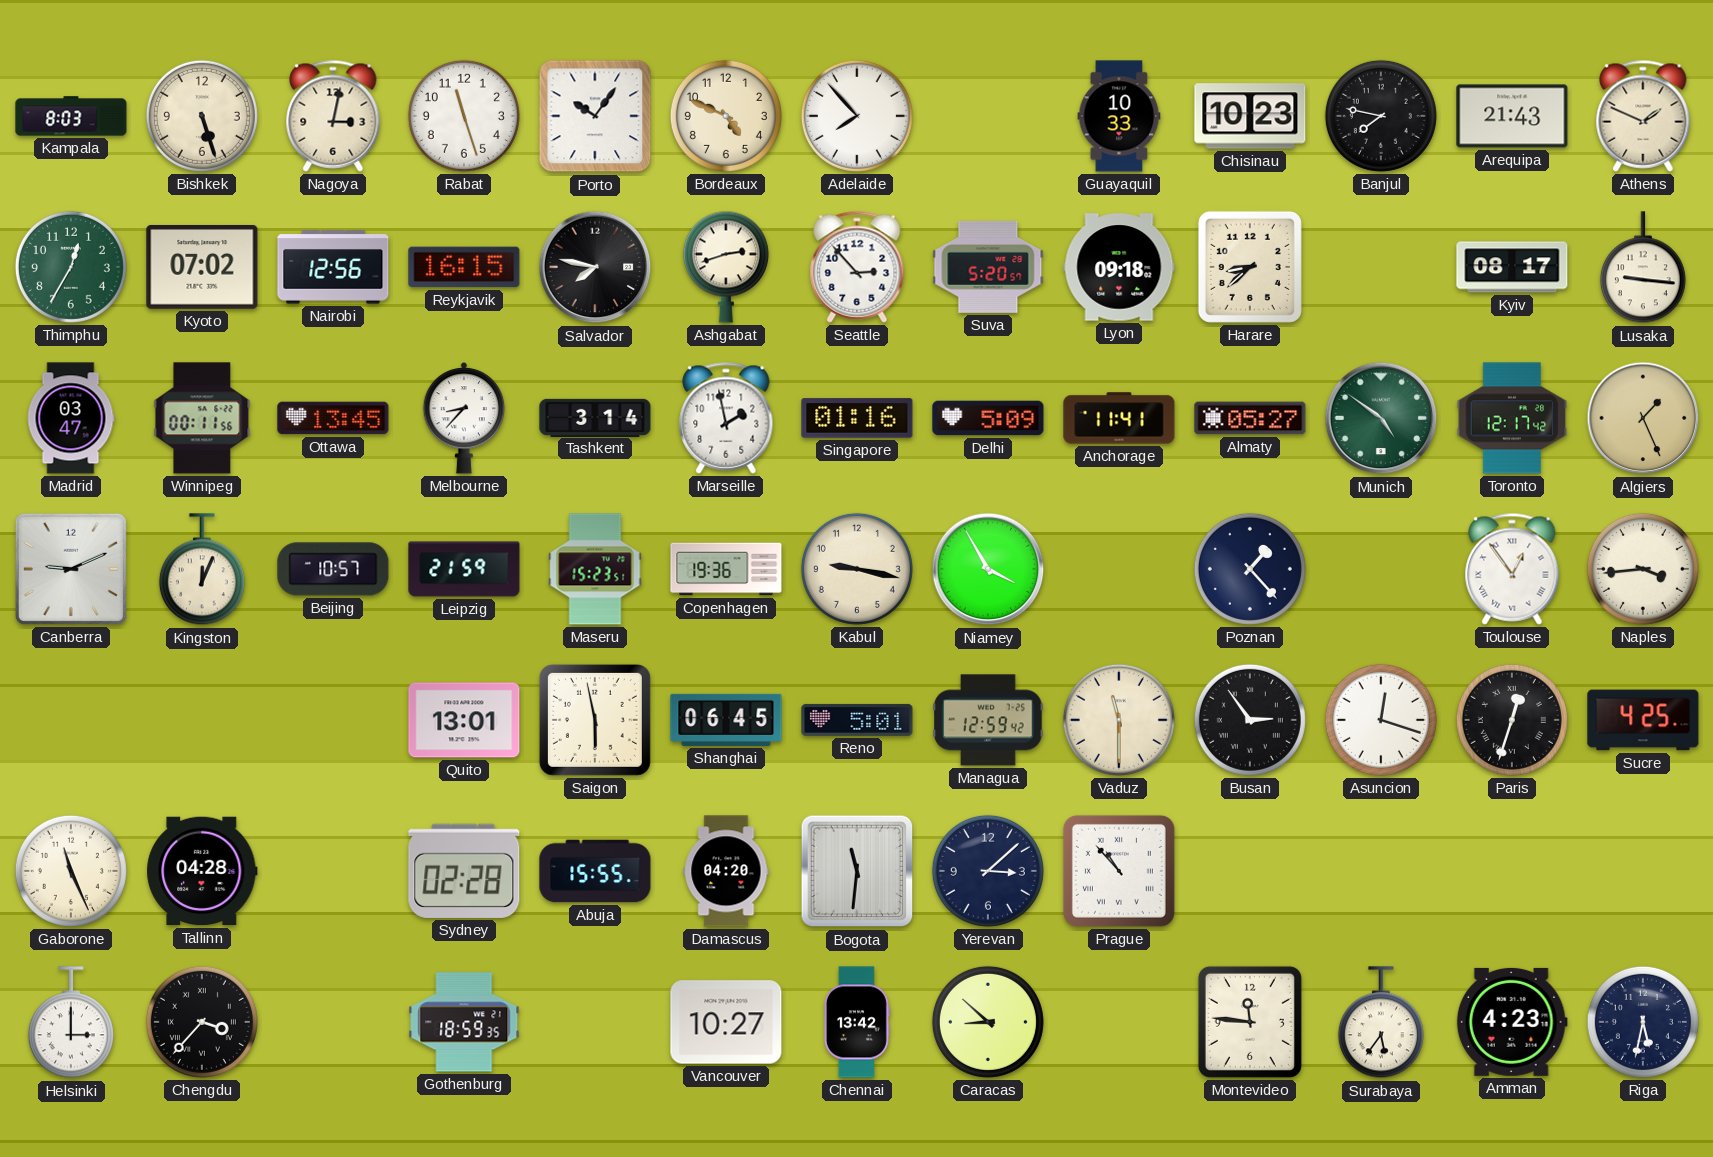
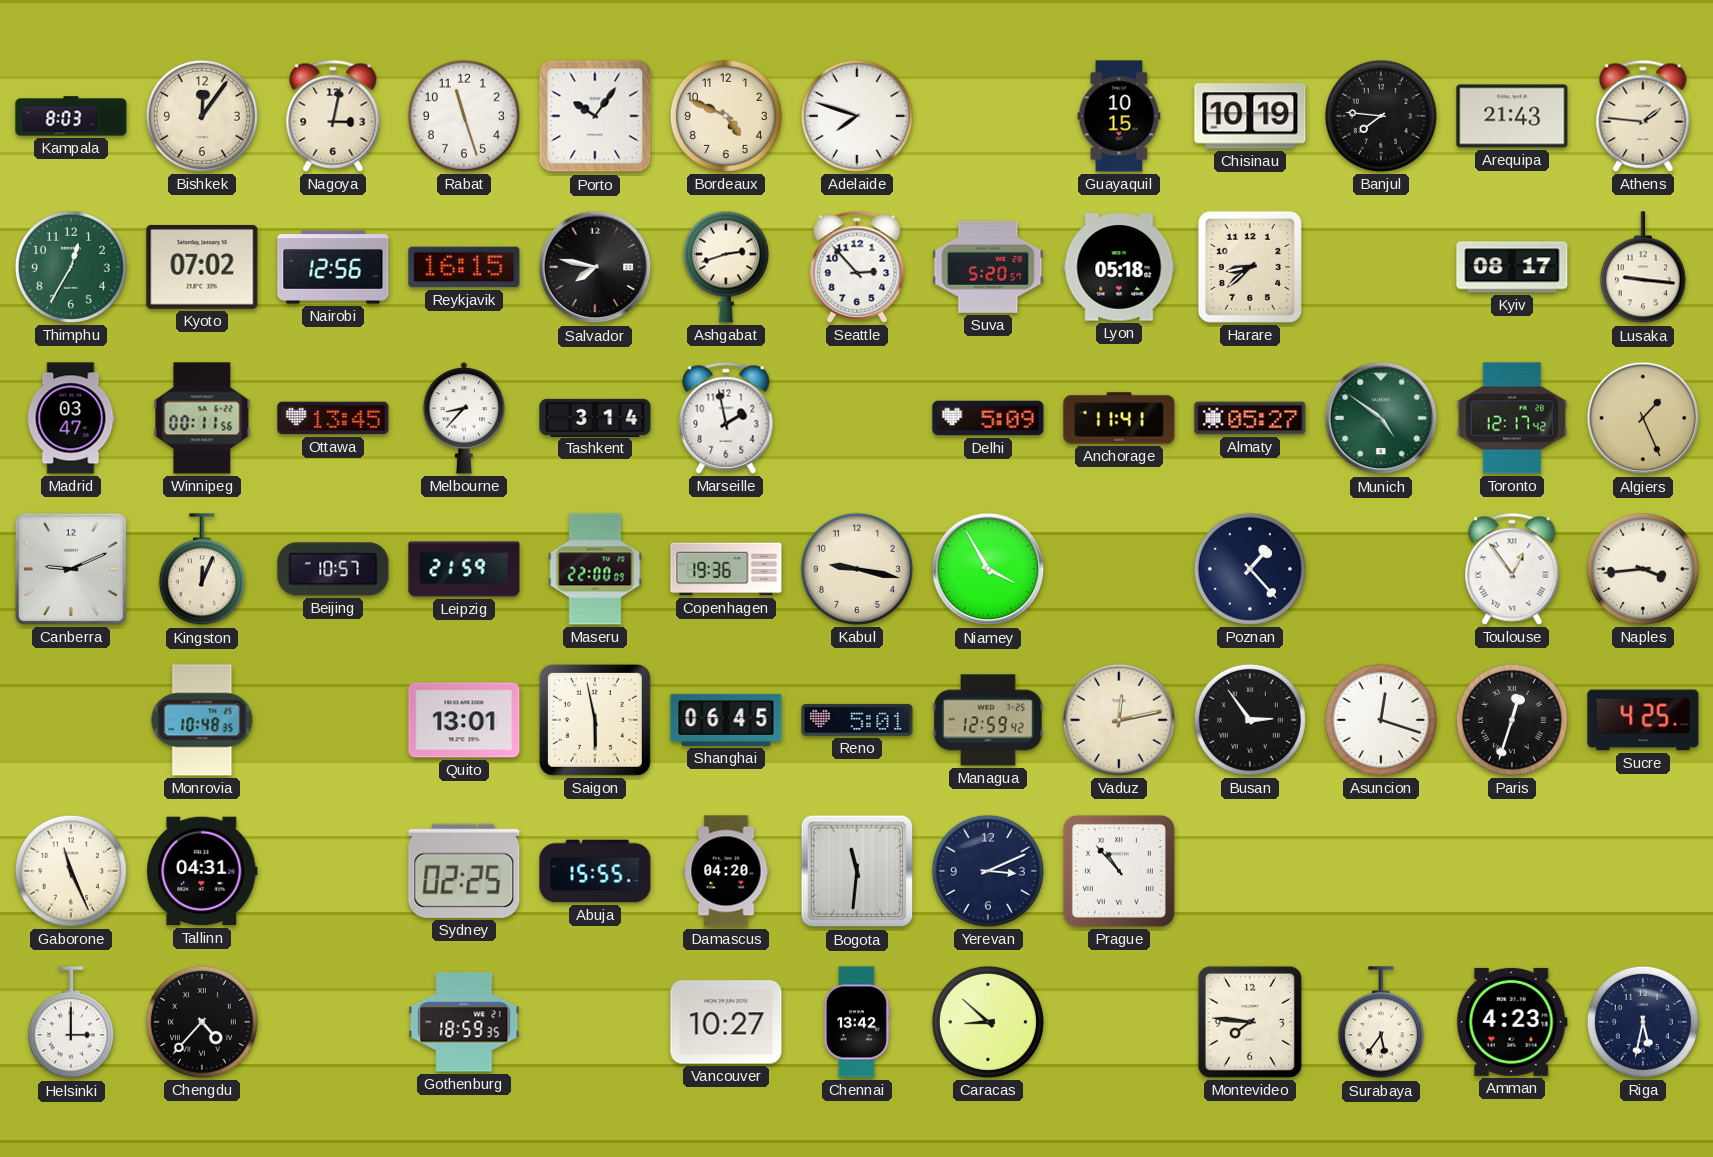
Bishkek: 5:27 -> 12:06
Adelaide: 7:53 -> 7:48
Guayaquil: 10:33 -> 10:15
Chisinau: 10:23 -> 10:19
Banjul: 7:47 -> 7:46
Athens: 1:49 -> 1:46
Lyon: 09:18 -> 05:18
Singapore: 01:16 -> none
Maseru: 15:23 -> 22:00
Monrovia: none -> 10:48
Vaduz: 11:30 -> 12:13
Tallinn: 04:28 -> 04:31
Sydney: 02:28 -> 02:25
Yerevan: 3:08 -> 3:11
Chengdu: 3:37 -> 4:37
Montevideo: 11:46 -> 7:46
